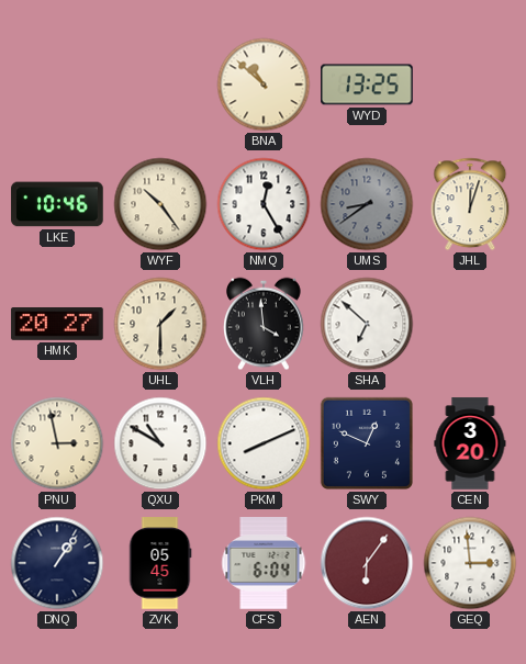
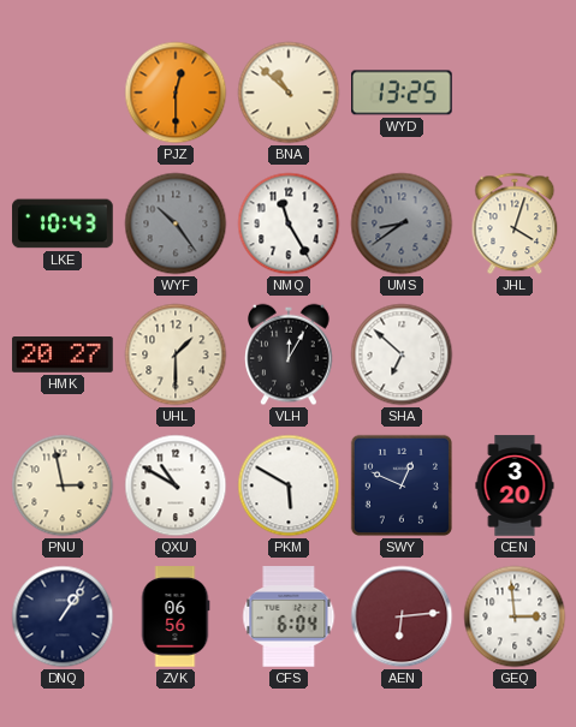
PJZ: none -> 12:30
LKE: 10:46 -> 10:43
WYF dial: cream -> grey
NMQ: 12:25 -> 11:25
JHL: 12:03 -> 4:03
VLH: 3:59 -> 12:05
PKM: 8:11 -> 5:50
ZVK: 05:45 -> 06:56
AEN: 6:06 -> 6:14
